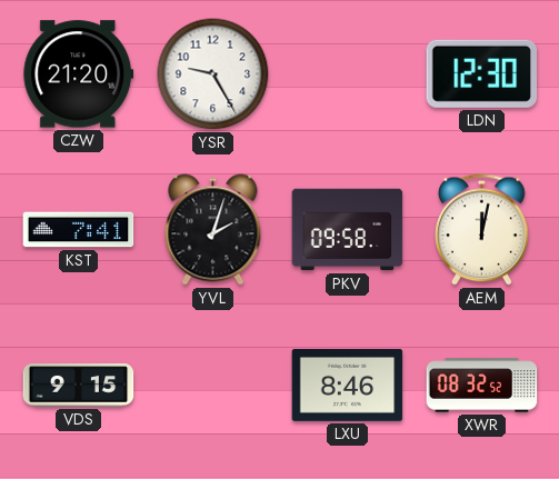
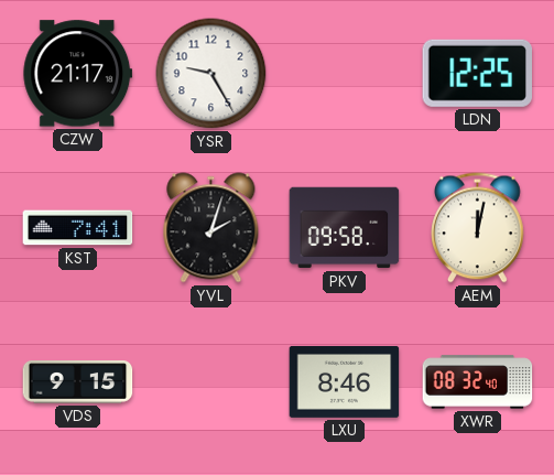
CZW: 21:20 -> 21:17
LDN: 12:30 -> 12:25
XWR: 08:32:52 -> 08:32:40
